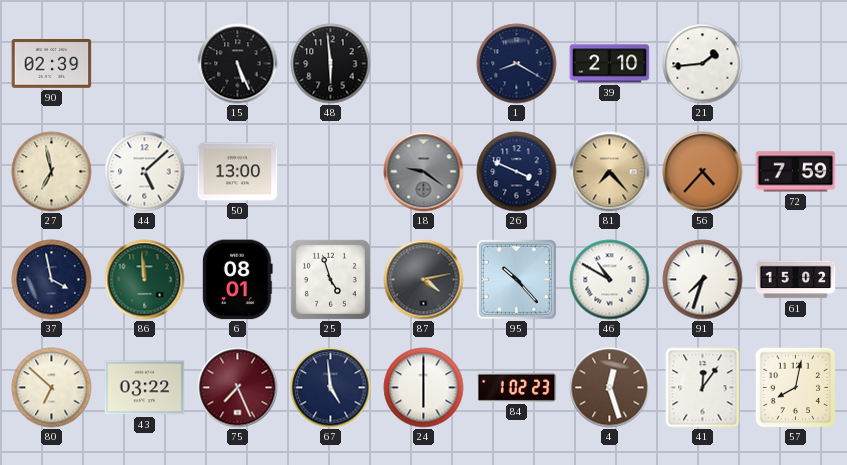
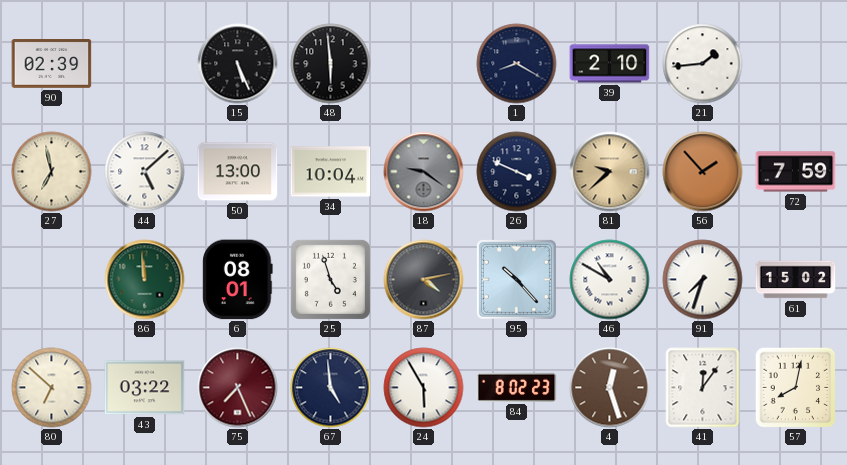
34: none -> 10:04
81: 7:23 -> 9:38
56: 4:37 -> 1:53
37: 3:58 -> none
24: 6:00 -> 5:55
84: 1:02 -> 8:02
